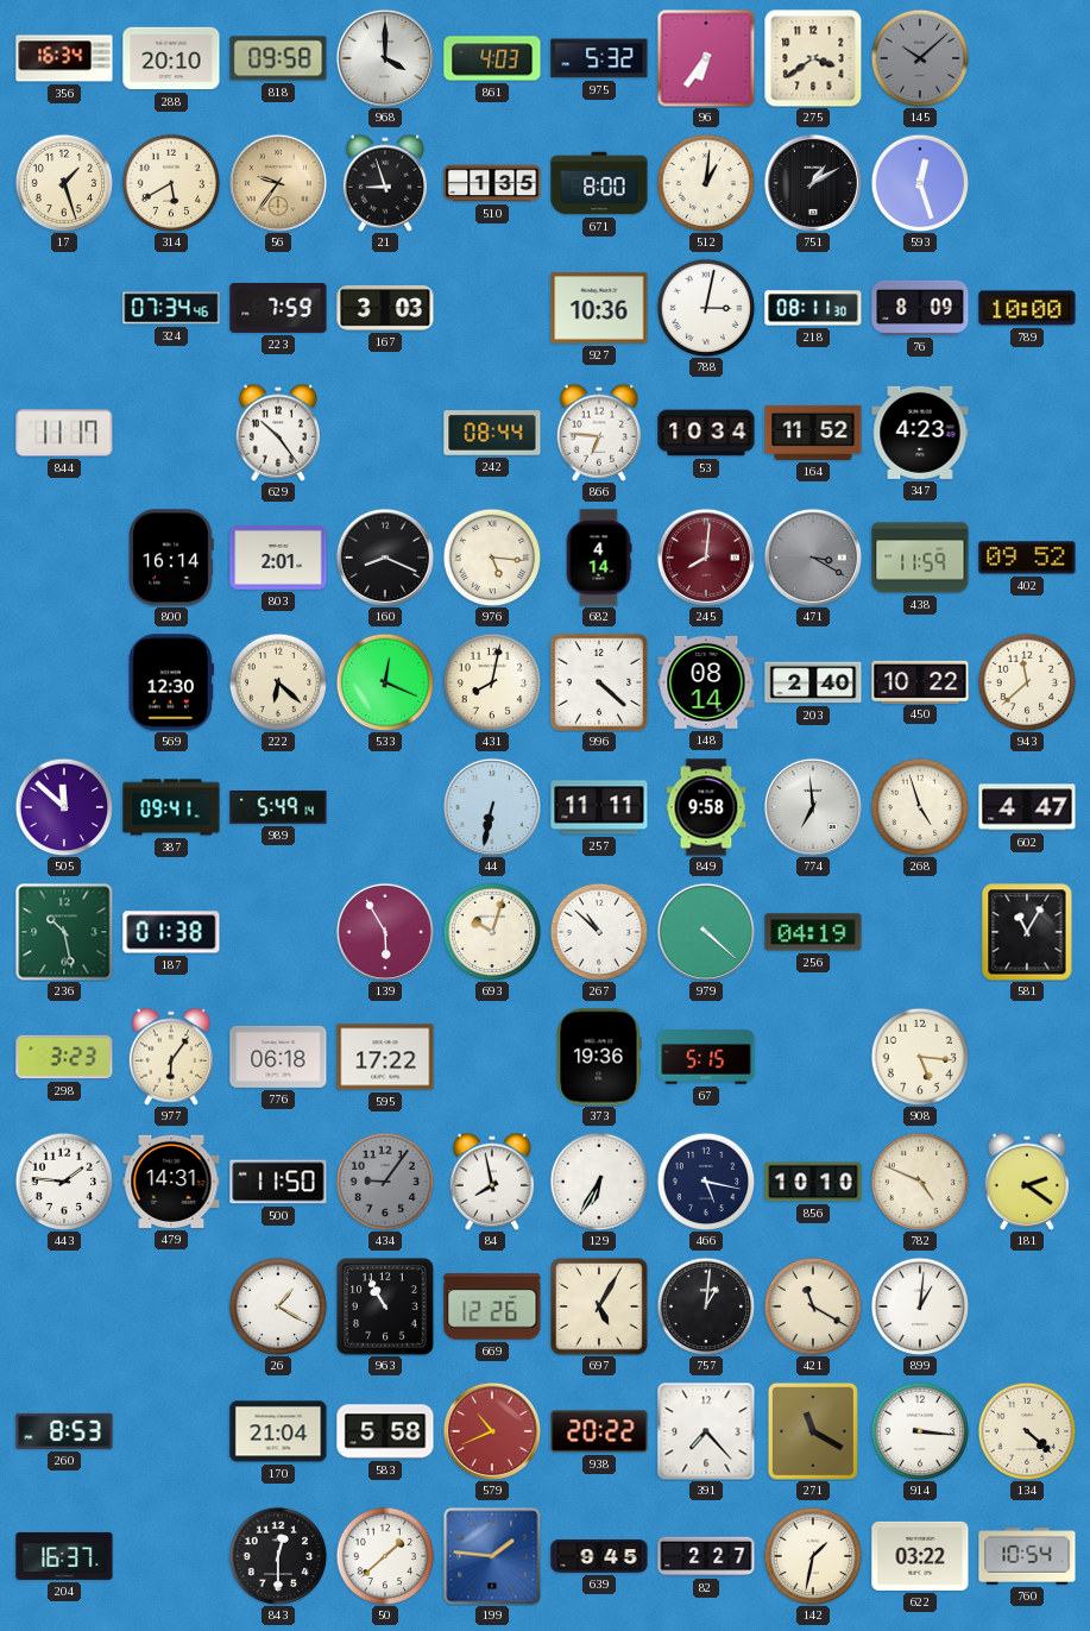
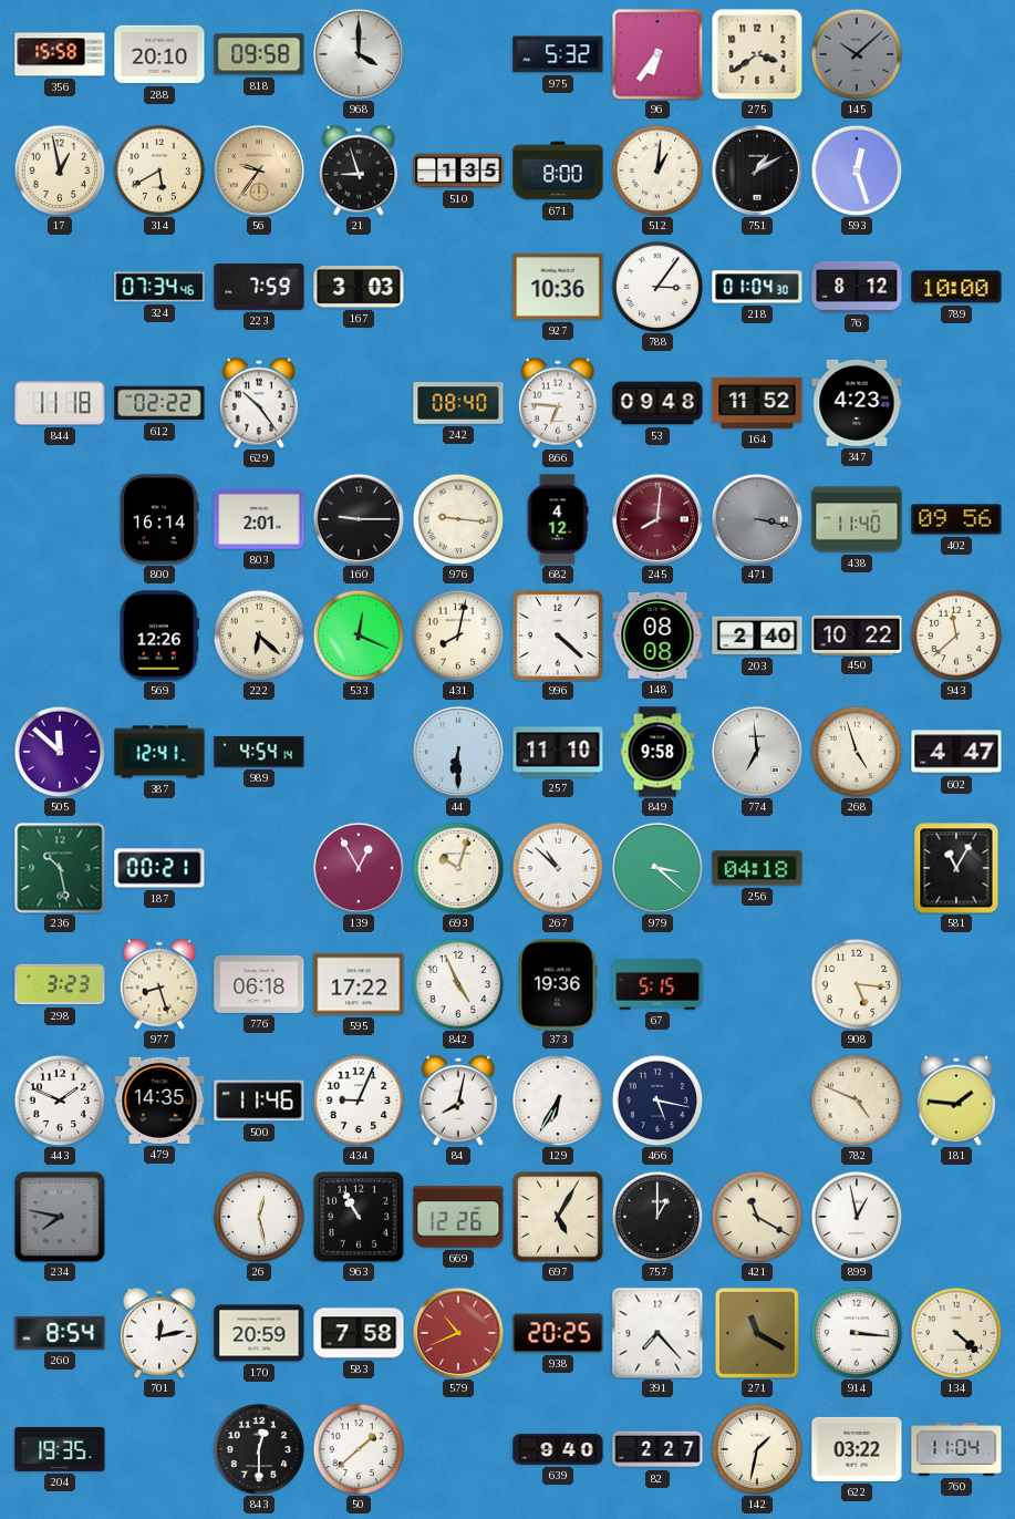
356: 16:34 -> 15:58
861: 4:03 -> none
17: 1:27 -> 12:58
788: 3:02 -> 3:06
218: 08:11 -> 01:04
76: 8:09 -> 8:12
844: 11:17 -> 11:18
612: none -> 02:22
242: 08:44 -> 08:40
53: 10:34 -> 09:48
160: 8:19 -> 9:15
976: 5:16 -> 9:16
682: 4:14 -> 4:12
471: 3:20 -> 3:17
438: 11:59 -> 11:40
402: 09:52 -> 09:56
569: 12:30 -> 12:26
148: 08:14 -> 08:08
387: 09:41 -> 12:41
989: 5:49 -> 4:54
44: 6:32 -> 6:30
257: 11:11 -> 11:10
187: 01:38 -> 00:21
139: 5:55 -> 12:55
979: 4:22 -> 3:22
256: 04:19 -> 04:18
977: 6:06 -> 8:27
842: none -> 4:56
443: 1:46 -> 1:49
479: 14:31 -> 14:35
500: 11:50 -> 11:46
434: 9:06 -> 9:04
434 dial: grey -> white
84: 7:58 -> 8:02
856: 10:10 -> none
181: 2:21 -> 1:46
234: none -> 7:47
26: 1:20 -> 12:28
757: 1:01 -> 1:00
899: 1:01 -> 12:58
260: 8:53 -> 8:54
701: none -> 12:13
170: 21:04 -> 20:59
583: 5:58 -> 7:58
938: 20:22 -> 20:25
204: 16:37 -> 19:35
199: 1:46 -> none
639: 9:45 -> 9:40
760: 10:54 -> 11:04
